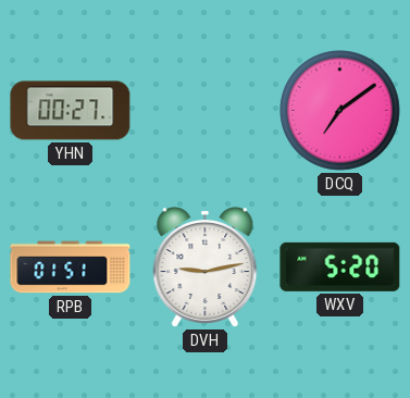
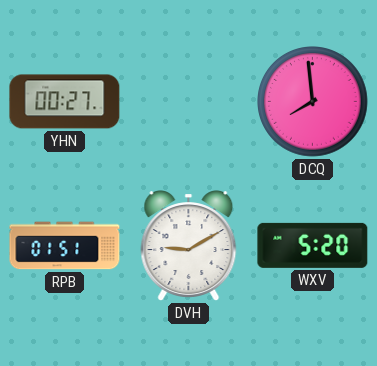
DCQ: 7:09 -> 7:59
DVH: 9:13 -> 9:10
